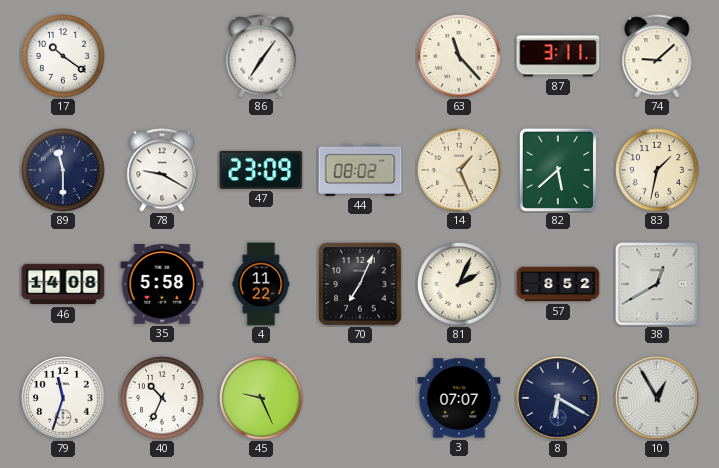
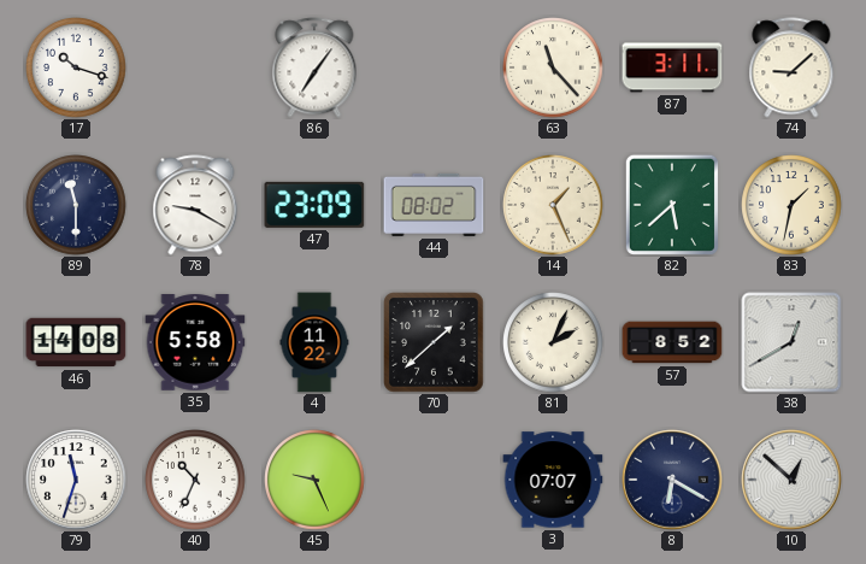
17: 10:21 -> 10:18
70: 7:04 -> 1:38
10: 12:55 -> 12:52
